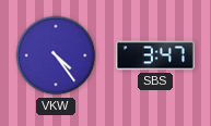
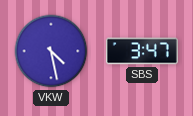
VKW: 4:24 -> 4:28
